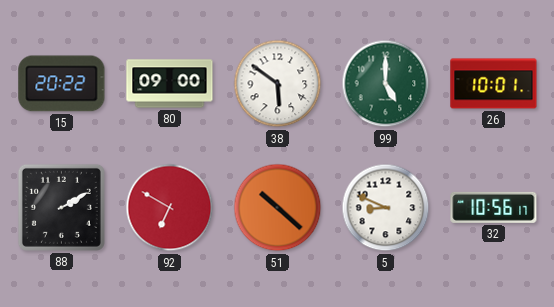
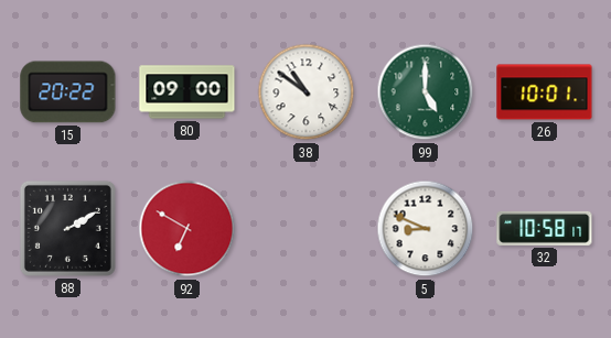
38: 5:51 -> 10:51
51: 10:22 -> none
32: 10:56 -> 10:58
